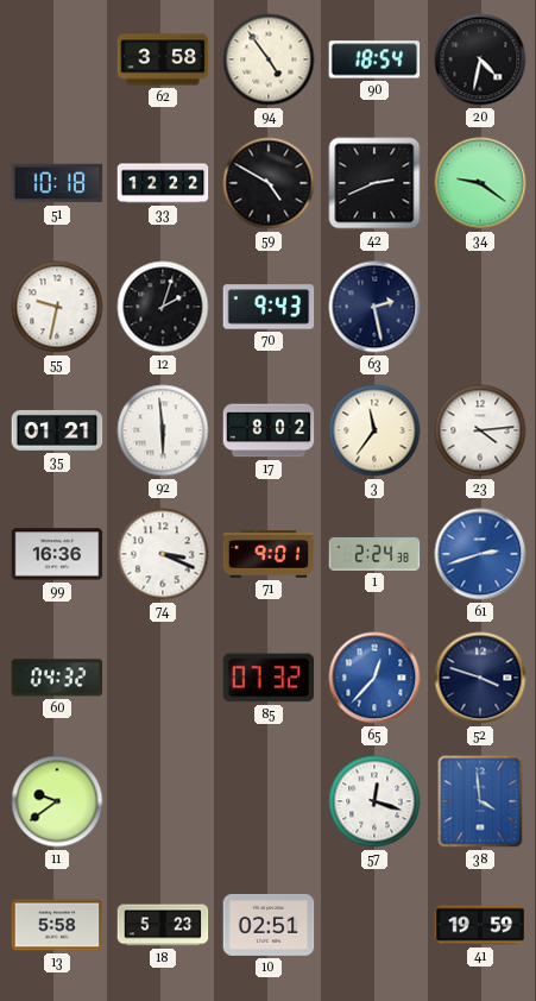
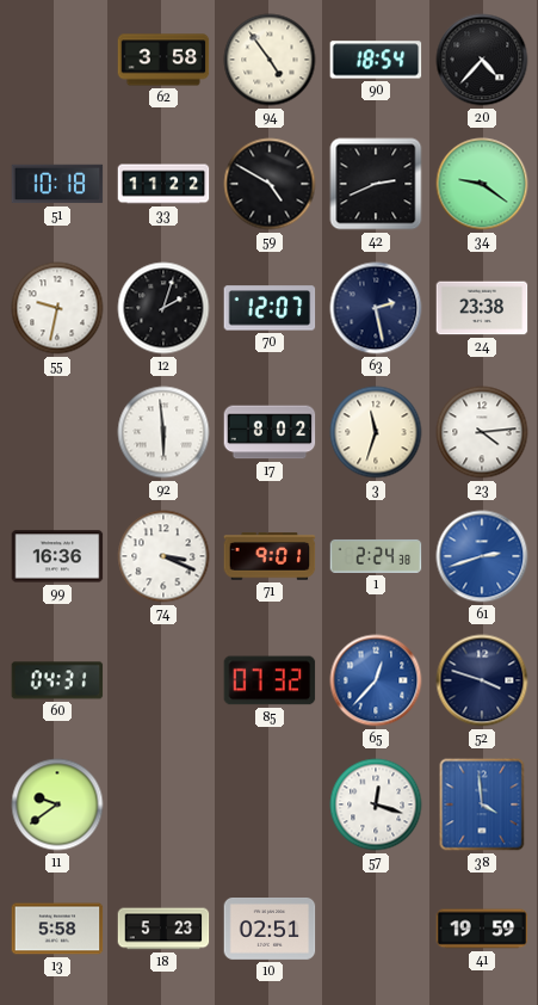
20: 4:32 -> 4:37
33: 12:22 -> 11:22
70: 9:43 -> 12:07
24: none -> 23:38
35: 01:21 -> none
3: 11:36 -> 11:33
60: 04:32 -> 04:31
